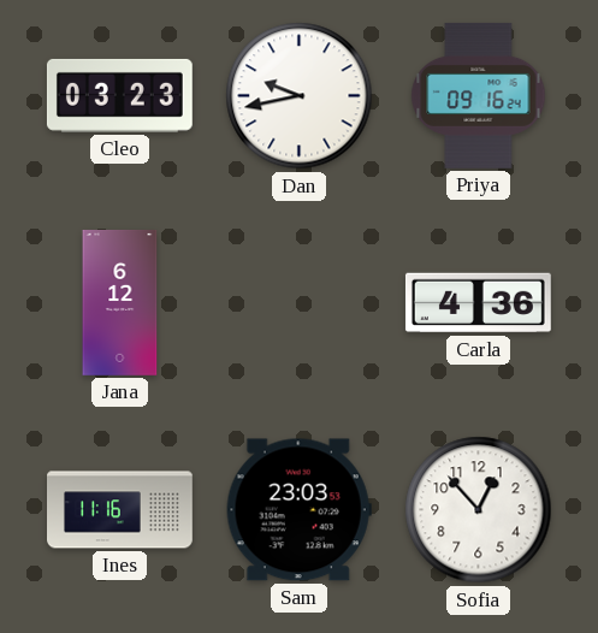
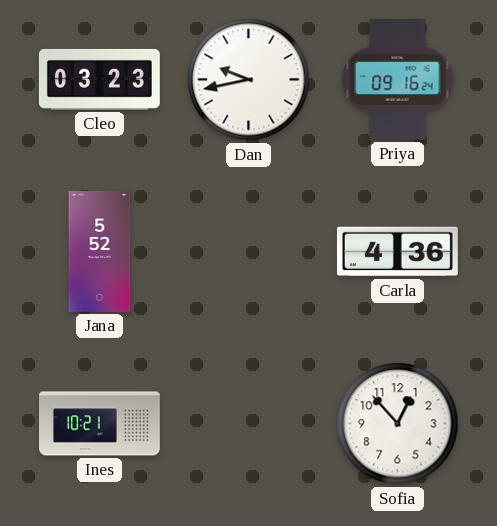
Jana: 6:12 -> 5:52
Ines: 11:16 -> 10:21
Sam: 23:03 -> none
